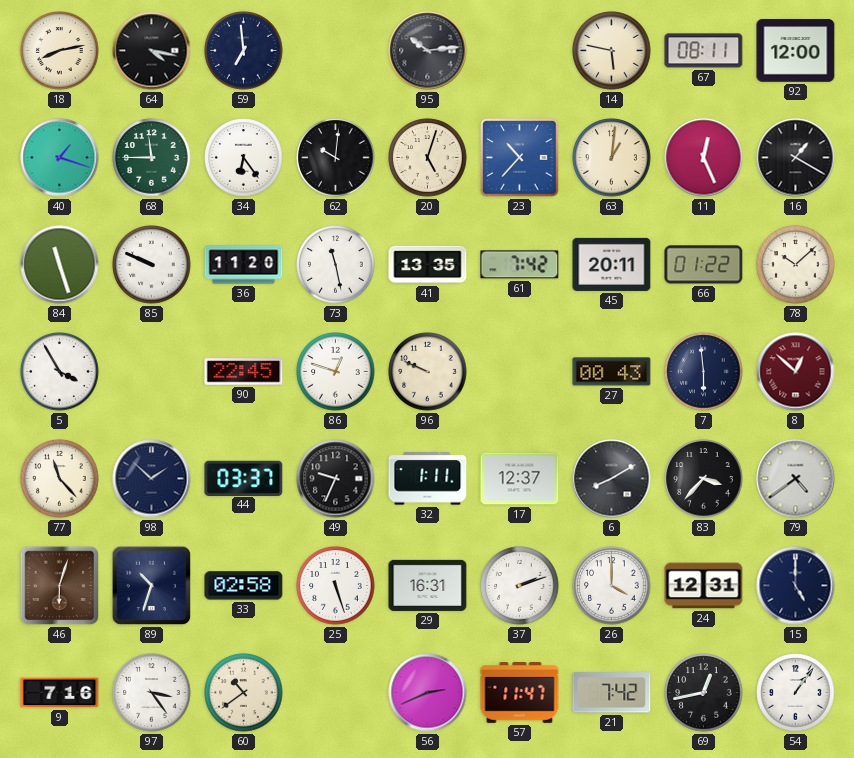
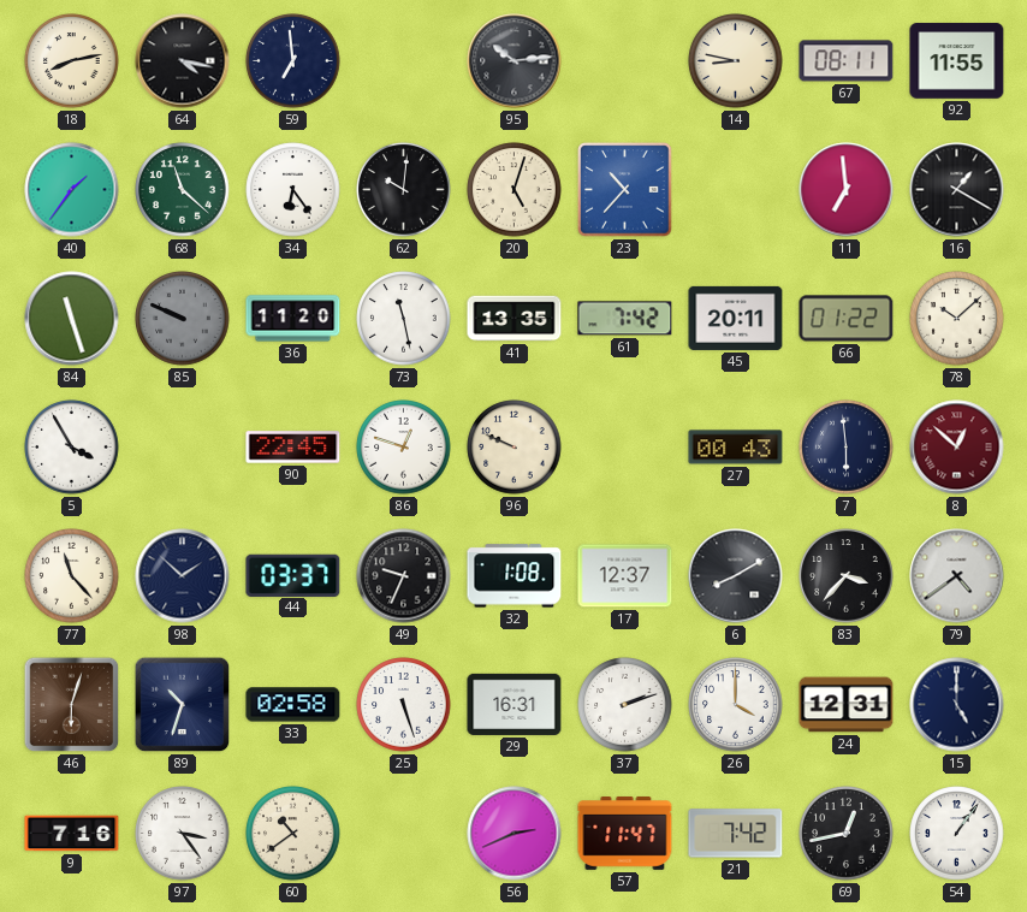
14: 5:47 -> 8:47
92: 12:00 -> 11:55
40: 1:18 -> 1:36
68: 11:45 -> 11:22
63: 1:01 -> none
11: 12:26 -> 6:59
85 dial: white -> grey
32: 1:11 -> 1:08
